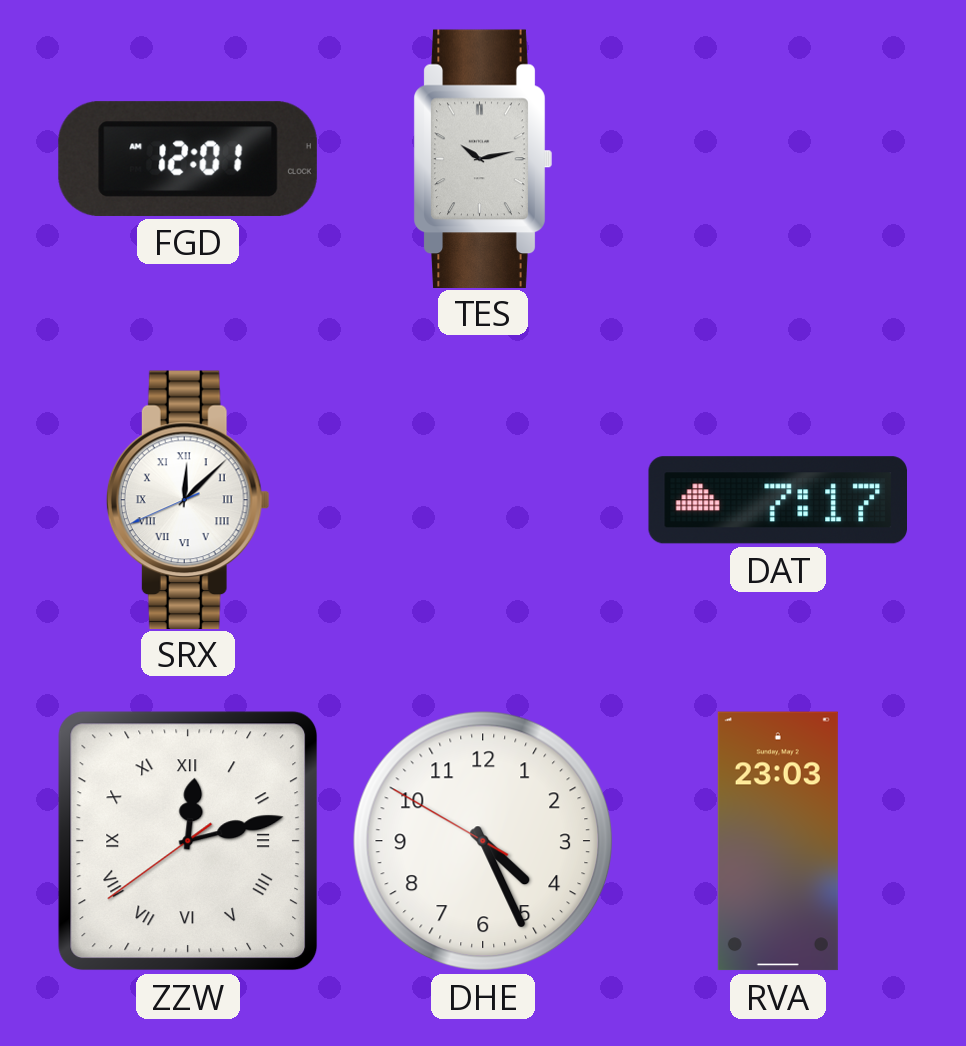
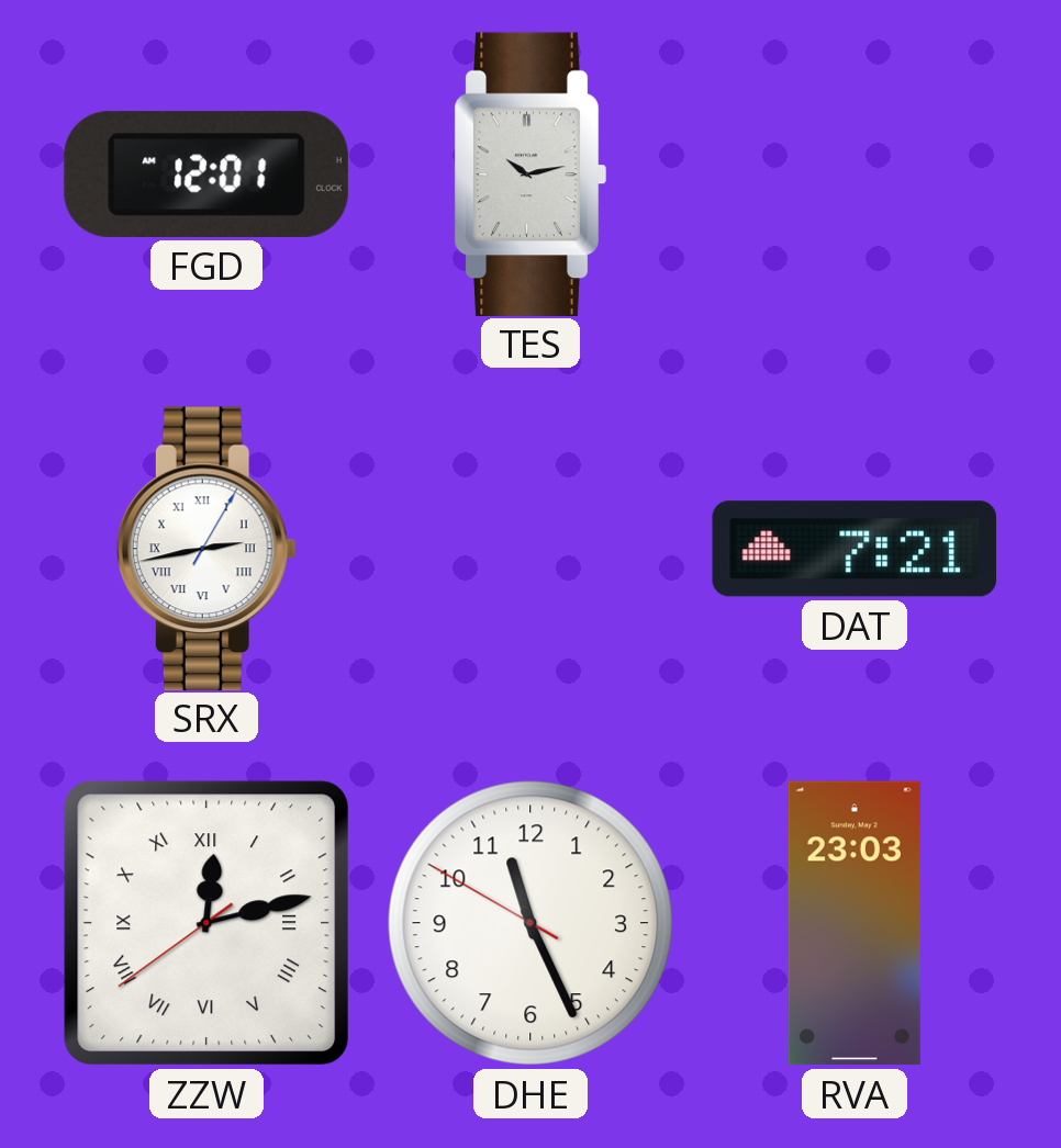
SRX: 12:07 -> 2:43
DAT: 7:17 -> 7:21
DHE: 4:25 -> 11:25
